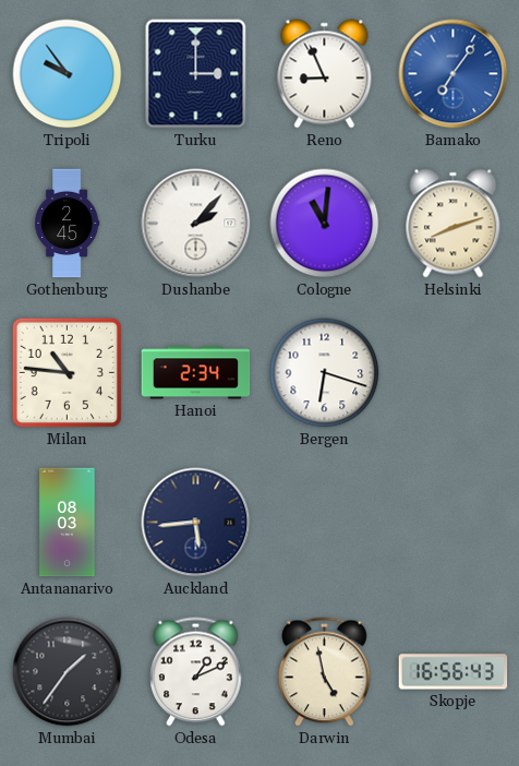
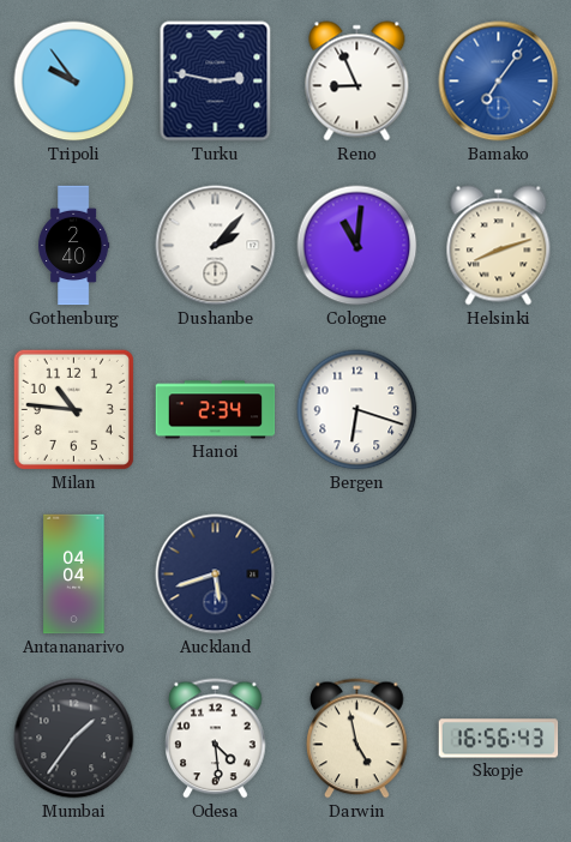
Turku: 3:00 -> 2:47
Gothenburg: 2:45 -> 2:40
Antananarivo: 08:03 -> 04:04
Auckland: 5:44 -> 5:42
Odesa: 1:11 -> 4:29
